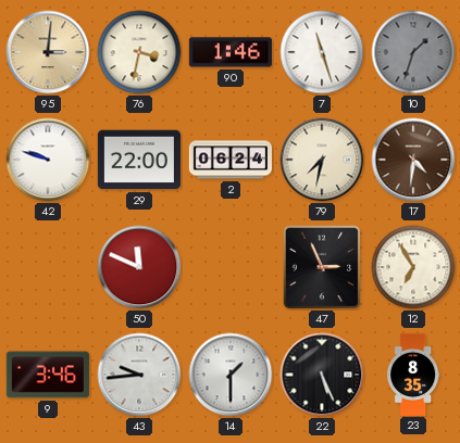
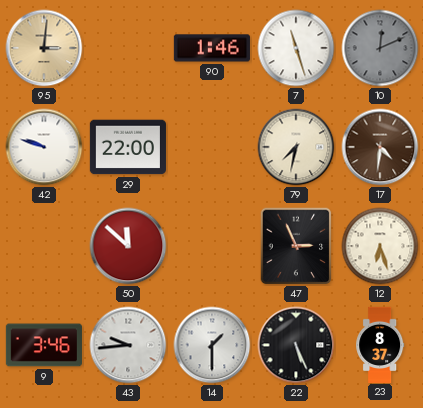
76: 3:32 -> none
10: 1:33 -> 12:11
2: 06:24 -> none
50: 11:49 -> 11:52
12: 6:55 -> 6:27
23: 8:35 -> 8:37
